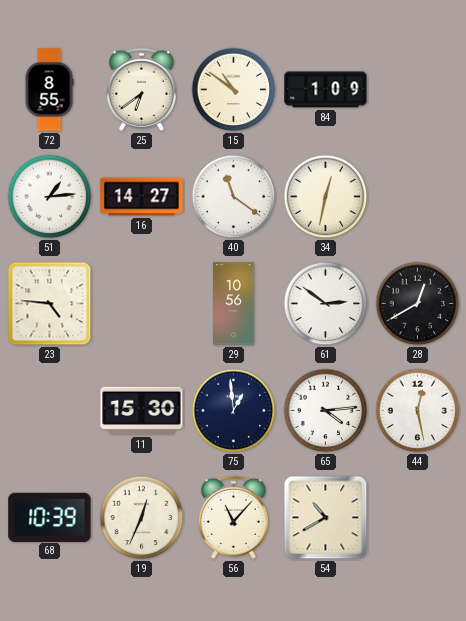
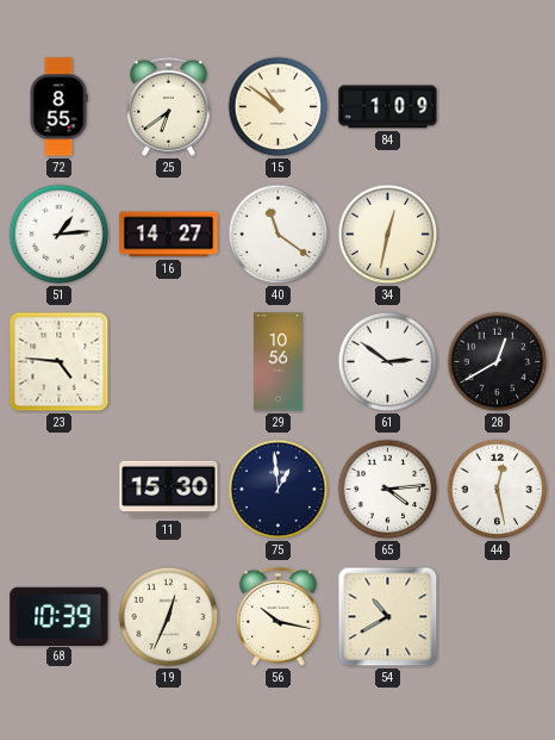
56: 11:07 -> 10:17
